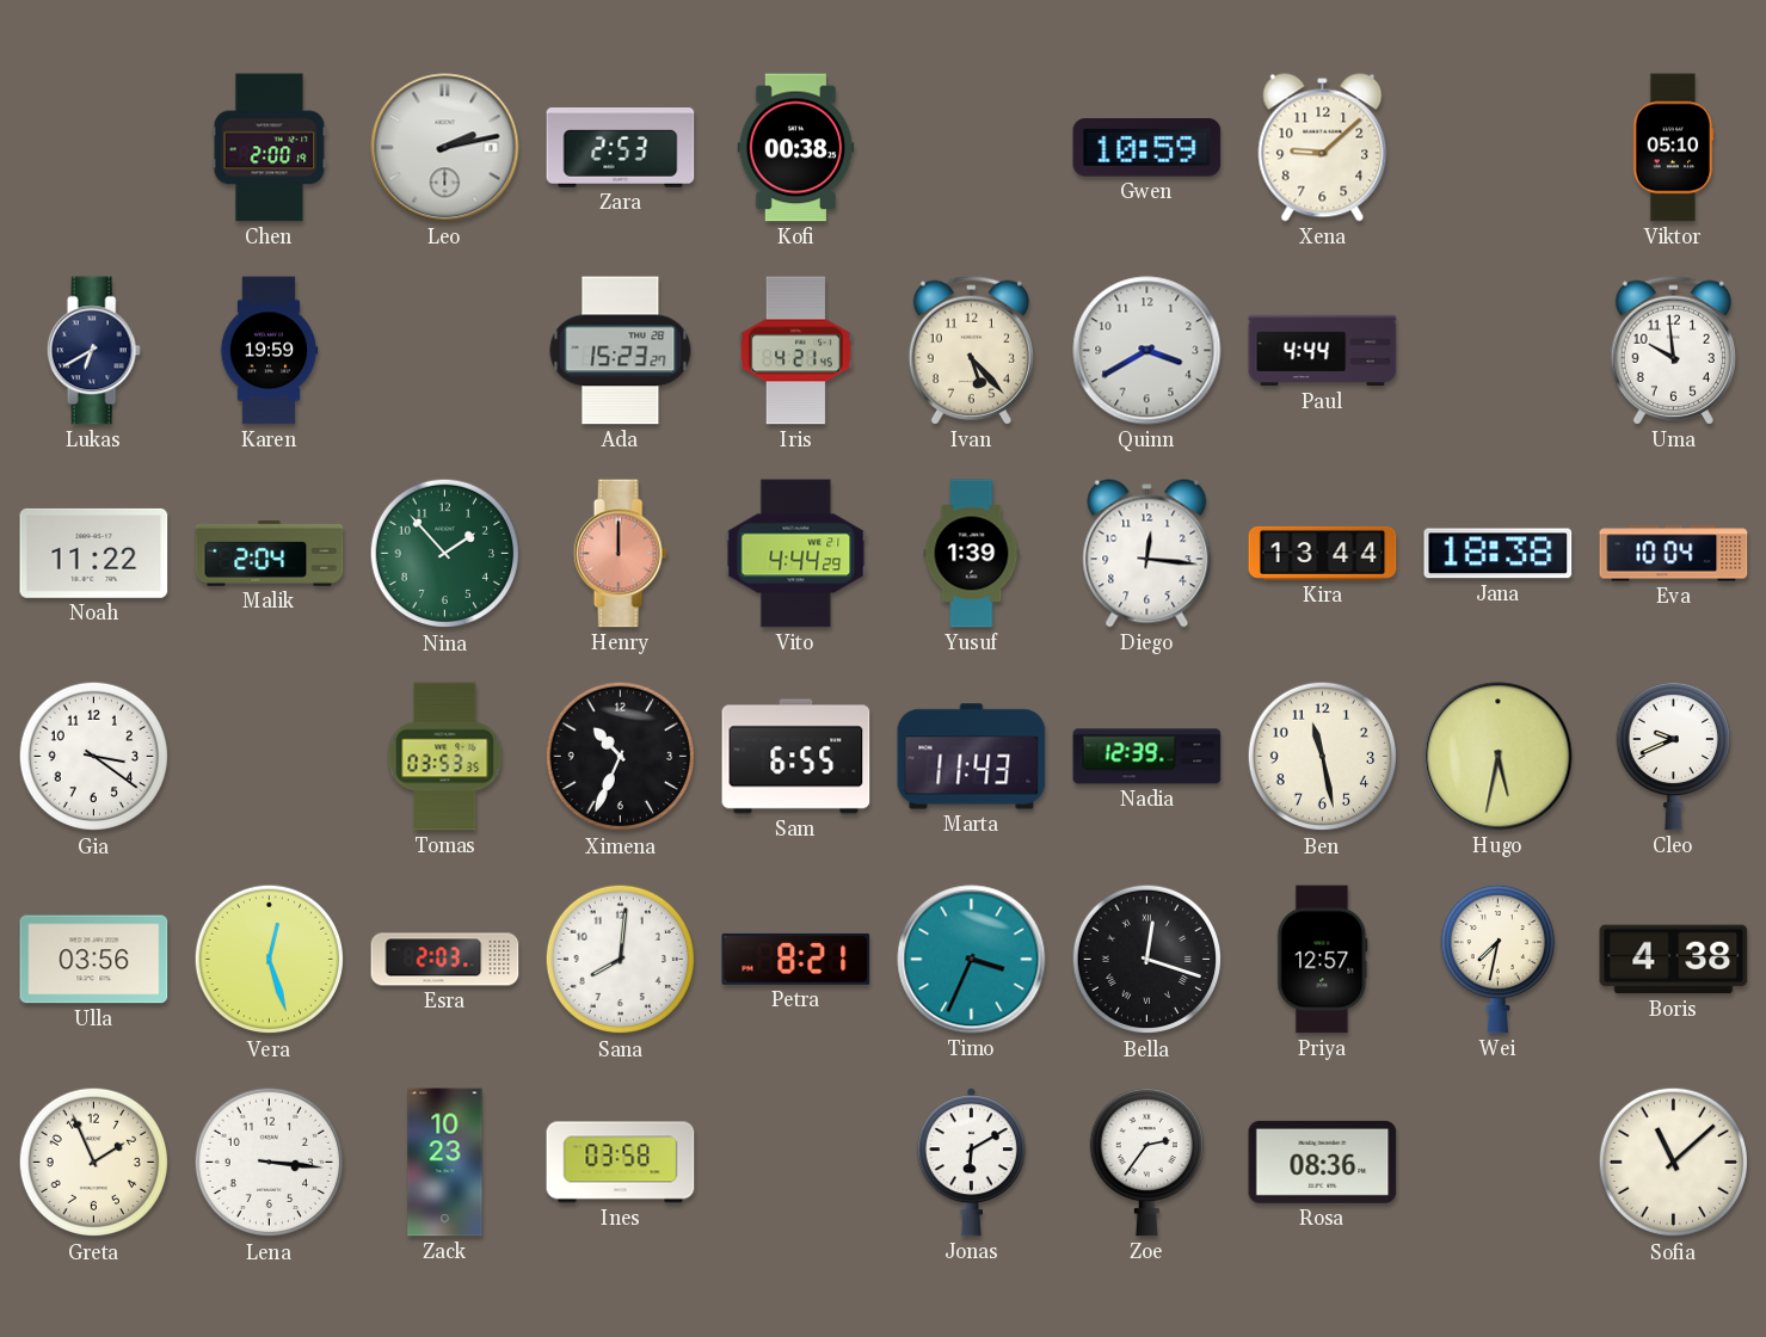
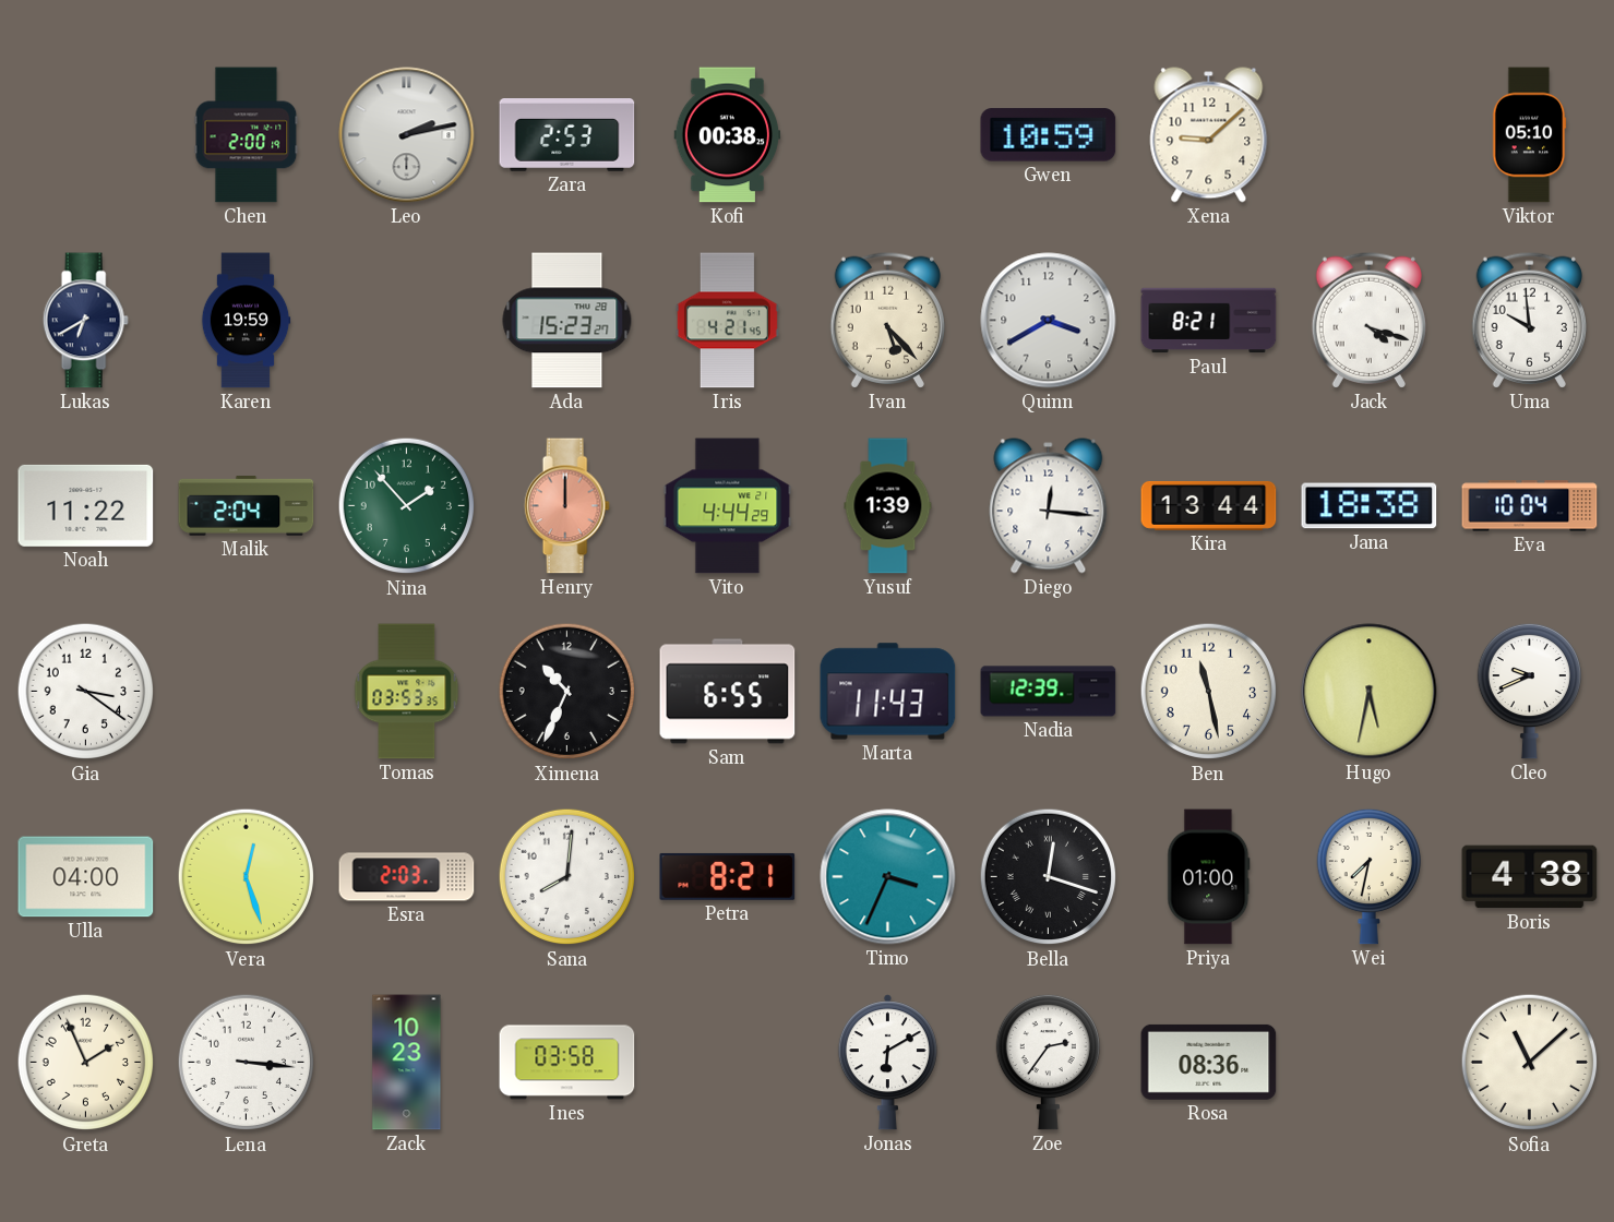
Paul: 4:44 -> 8:21
Jack: none -> 4:18
Ulla: 03:56 -> 04:00
Priya: 12:57 -> 01:00
